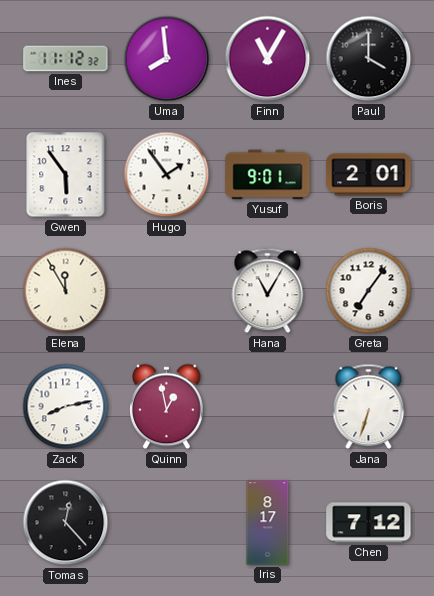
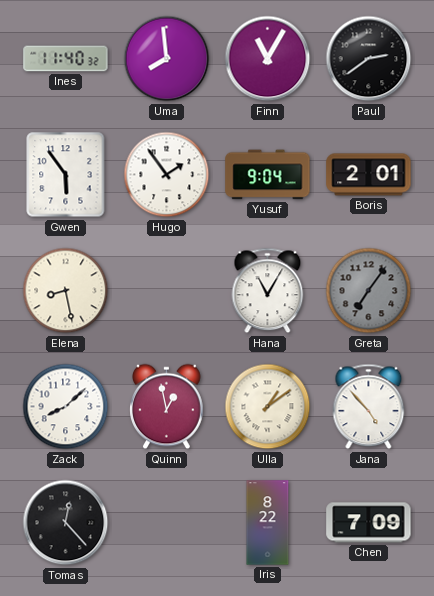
Ines: 11:12 -> 11:40
Paul: 4:00 -> 2:39
Yusuf: 9:01 -> 9:04
Elena: 11:55 -> 8:28
Greta dial: white -> grey
Zack: 8:13 -> 8:08
Ulla: none -> 1:09
Jana: 6:33 -> 4:53
Iris: 8:17 -> 8:22
Chen: 7:12 -> 7:09
